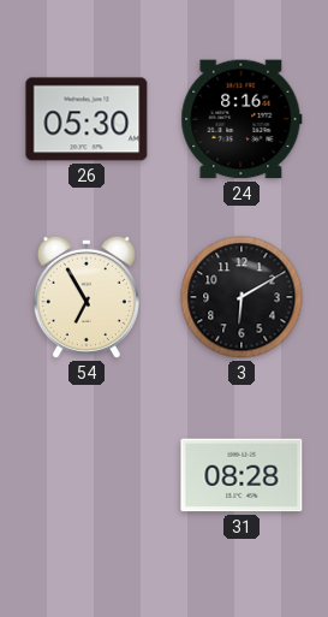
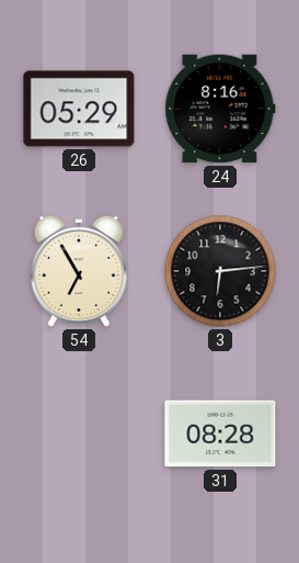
26: 05:30 -> 05:29
3: 6:10 -> 6:14
